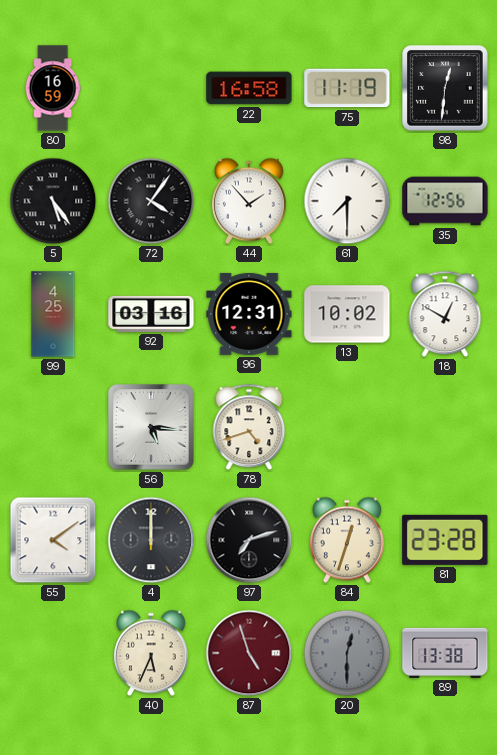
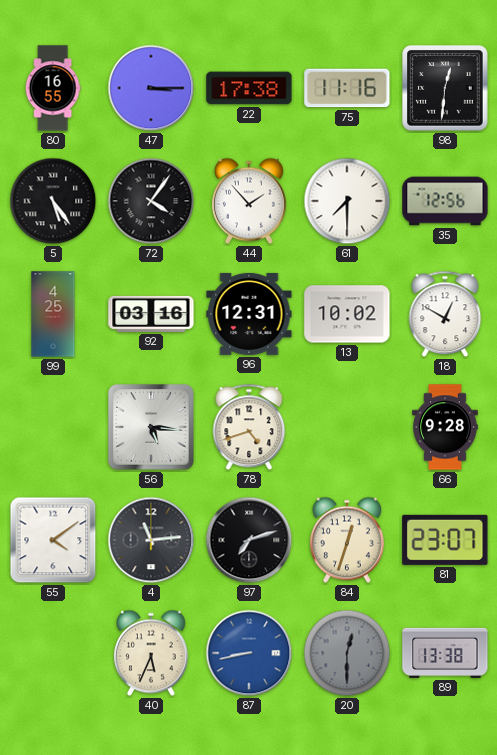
80: 16:59 -> 16:55
47: none -> 3:15
22: 16:58 -> 17:38
75: 11:19 -> 11:16
66: none -> 9:28
4: 12:00 -> 11:14
81: 23:28 -> 23:07
87: 4:57 -> 8:43
87 dial: burgundy -> blue
